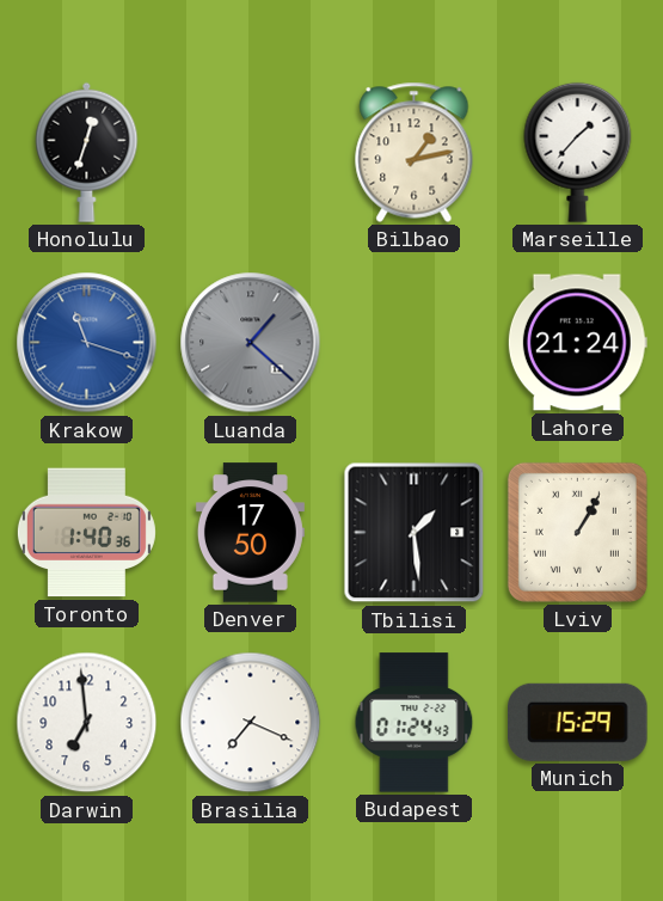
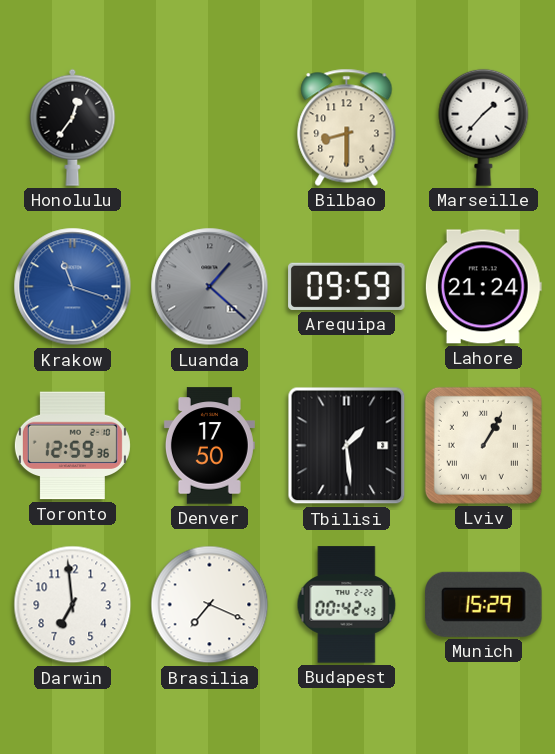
Honolulu: 12:33 -> 12:36
Bilbao: 1:13 -> 8:30
Arequipa: none -> 09:59
Toronto: 1:40 -> 12:59
Budapest: 01:24 -> 00:42
